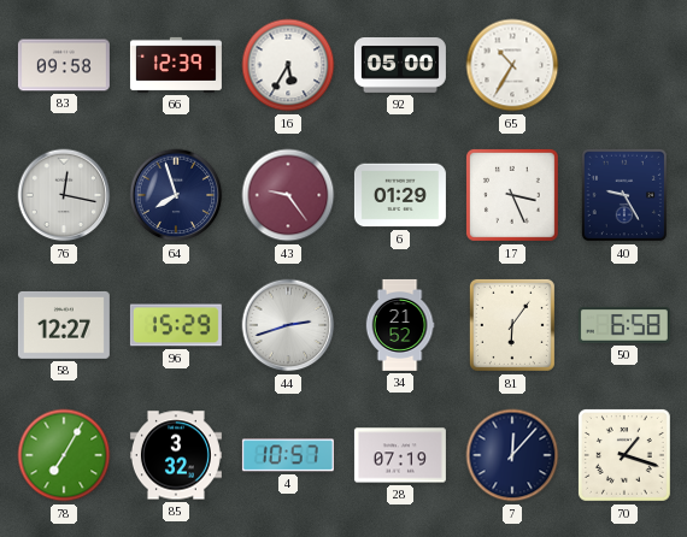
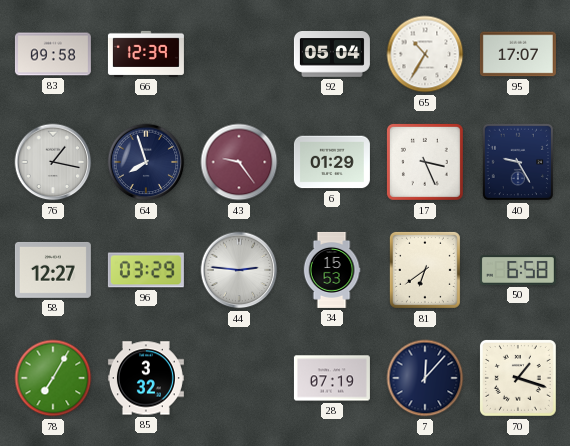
16: 5:35 -> none
92: 05:00 -> 05:04
95: none -> 17:07
76: 12:17 -> 1:17
96: 15:29 -> 03:29
44: 2:42 -> 2:46
34: 21:52 -> 15:53
81: 6:06 -> 6:39
4: 10:57 -> none
